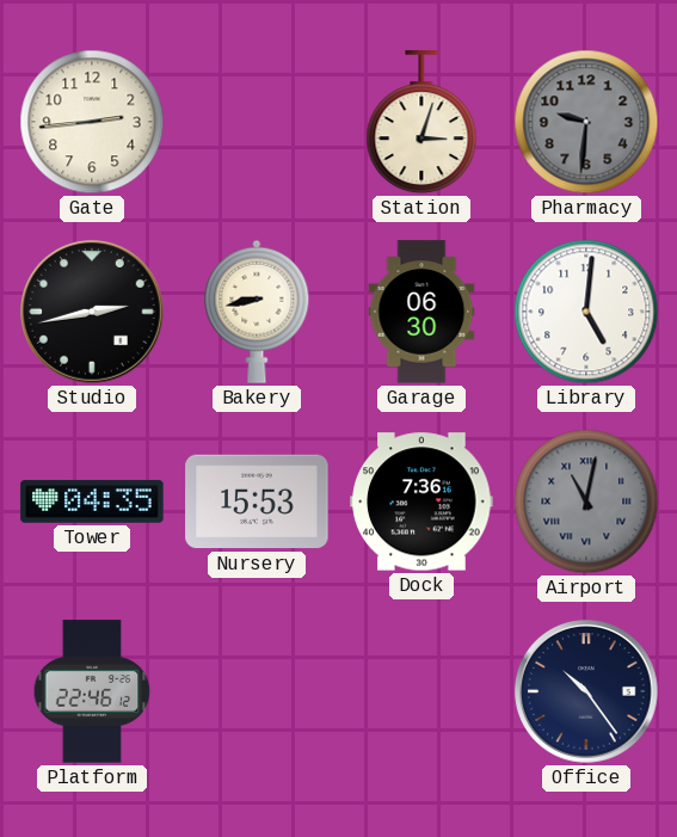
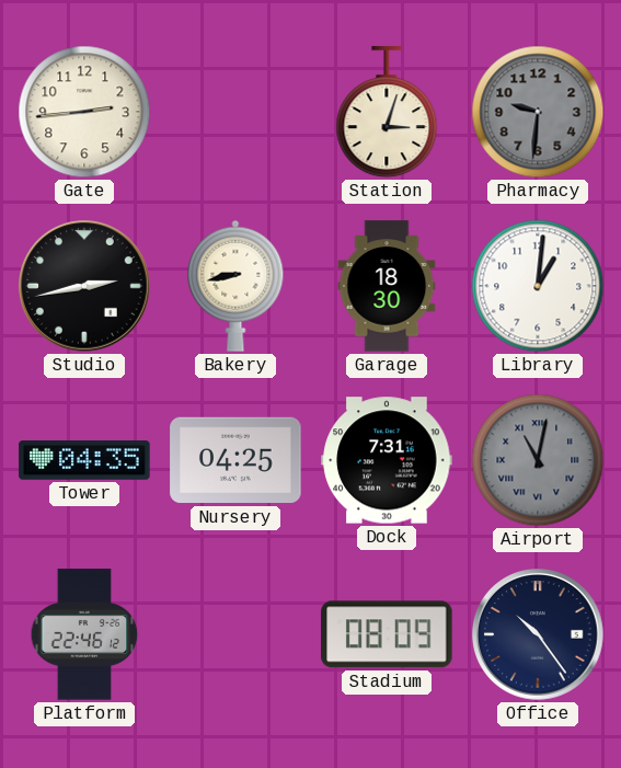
Garage: 06:30 -> 18:30
Library: 5:01 -> 1:01
Nursery: 15:53 -> 04:25
Dock: 7:36 -> 7:31
Stadium: none -> 08:09
